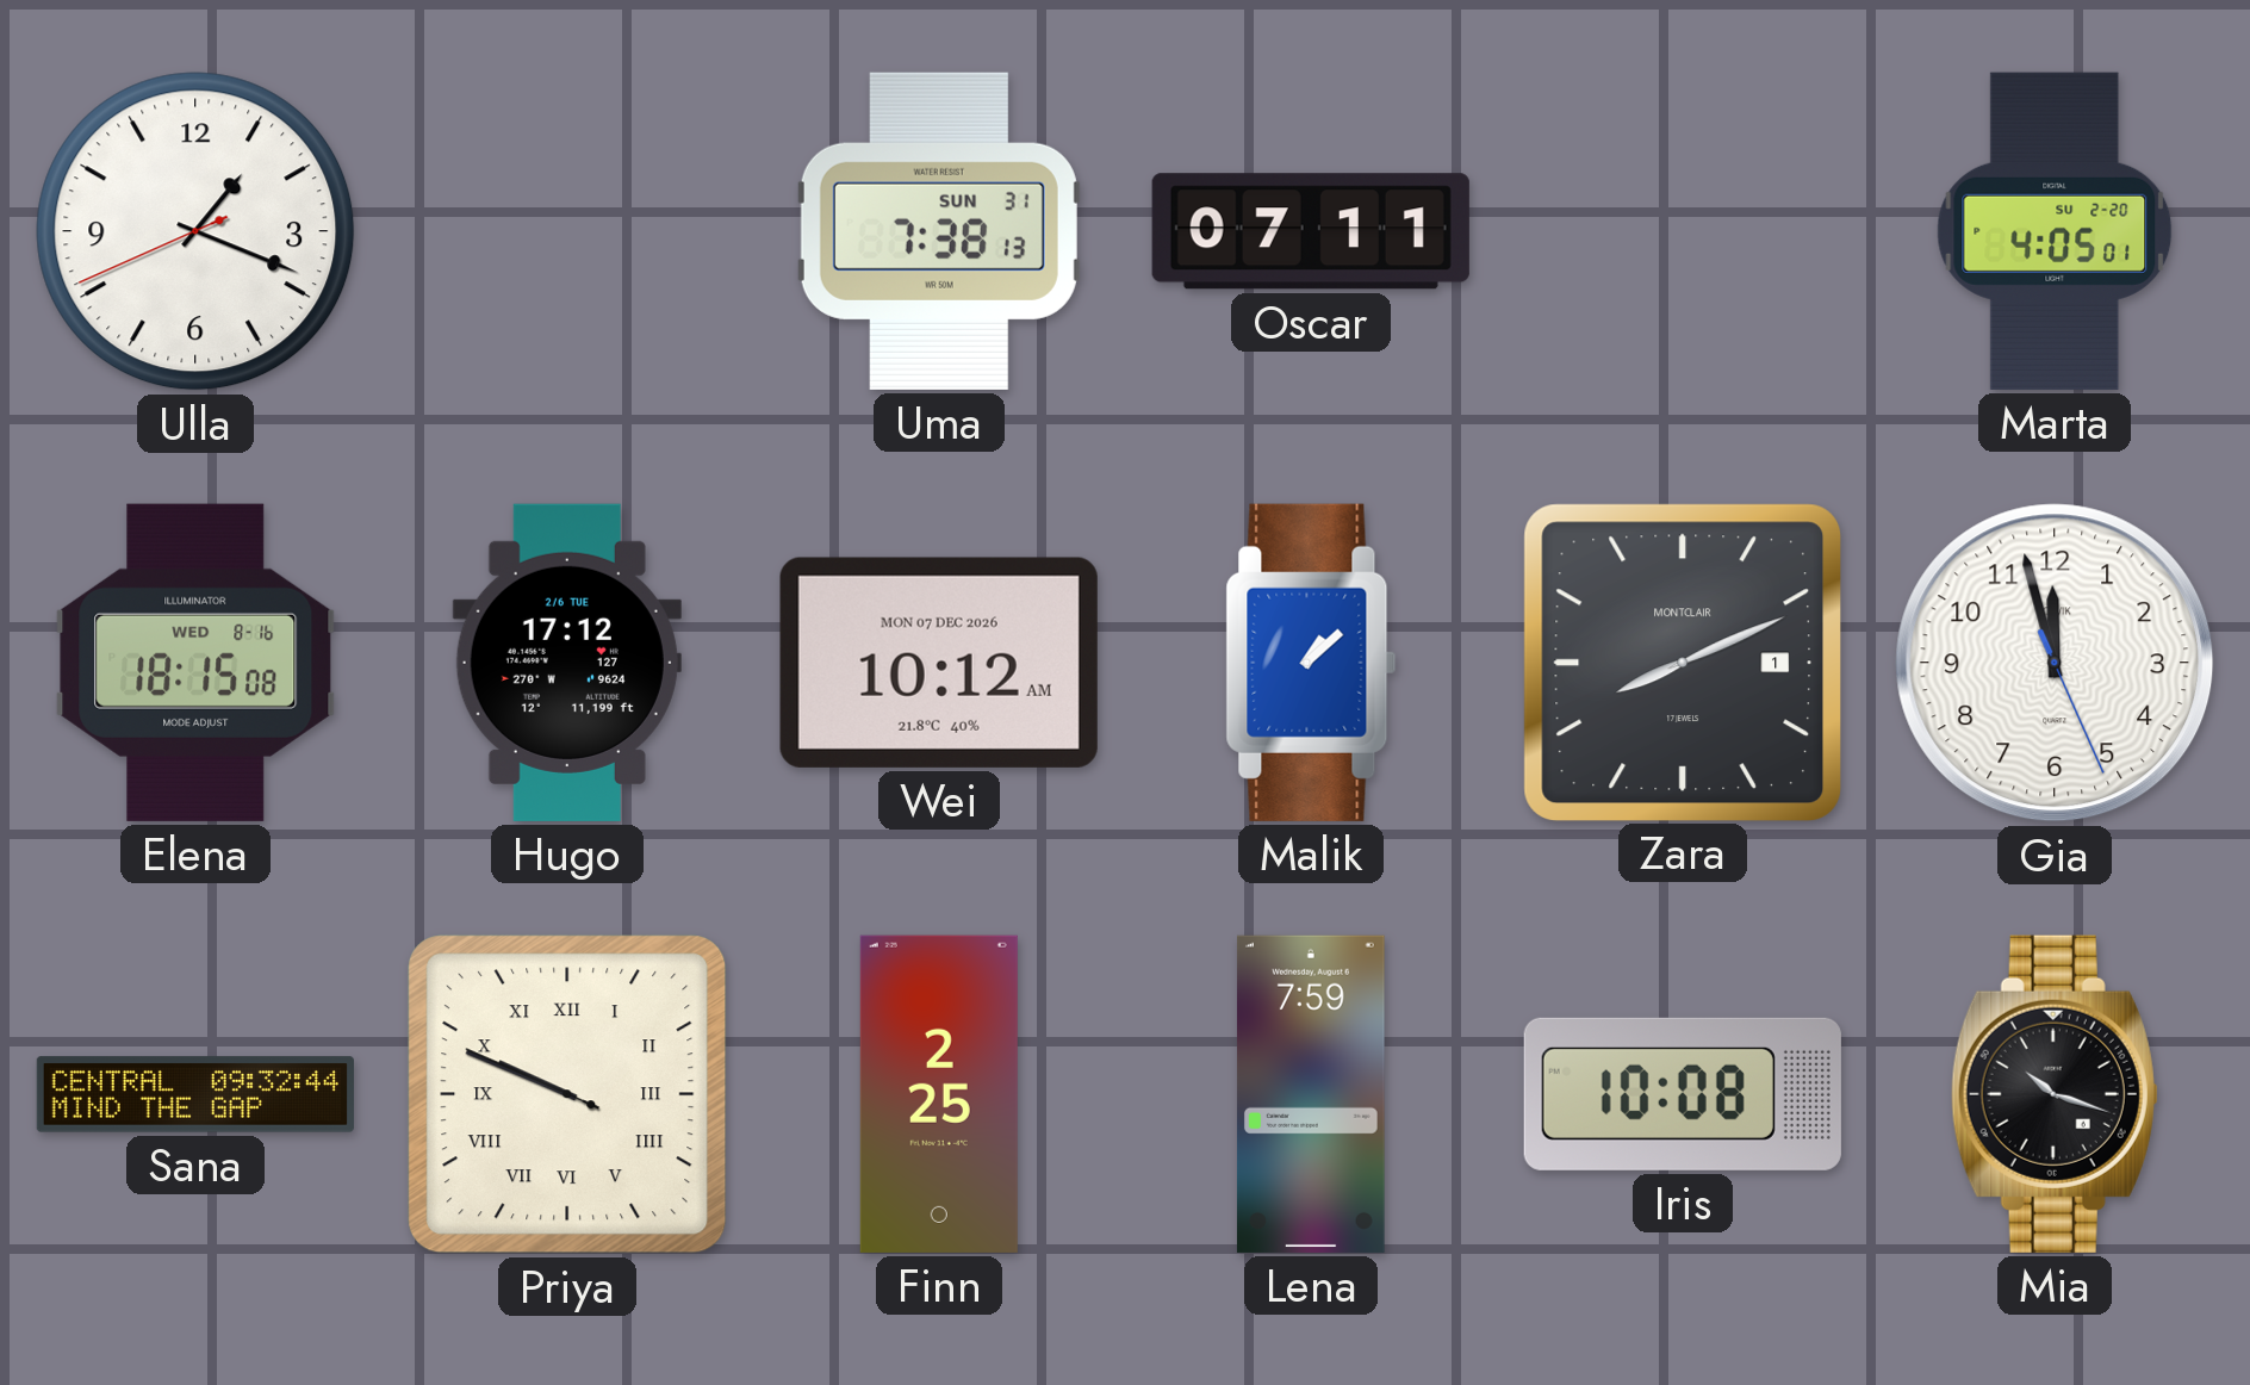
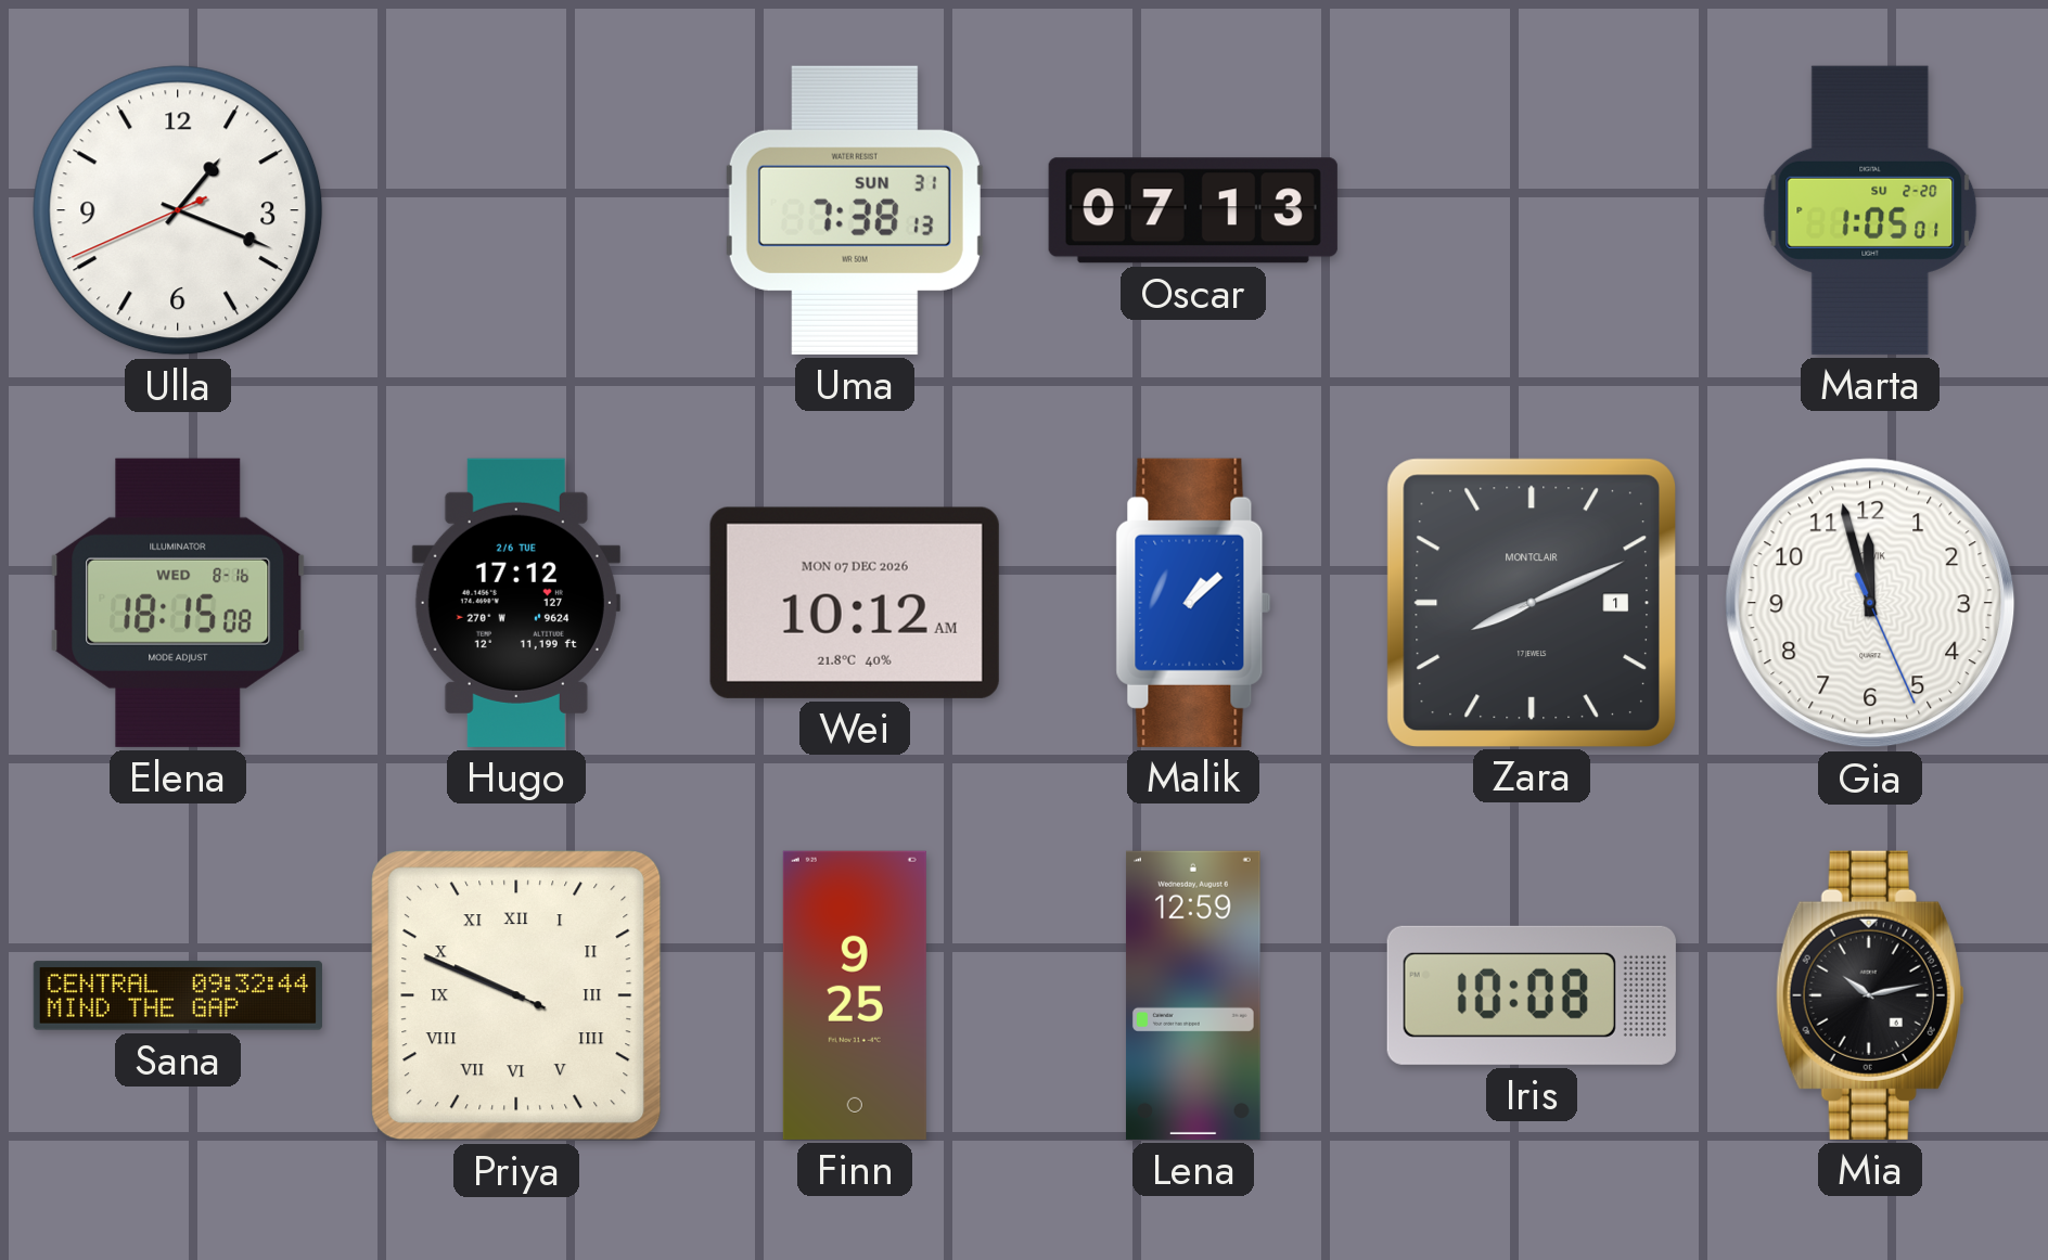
Oscar: 07:11 -> 07:13
Marta: 4:05 -> 1:05
Finn: 2:25 -> 9:25
Lena: 7:59 -> 12:59
Mia: 10:18 -> 10:13
